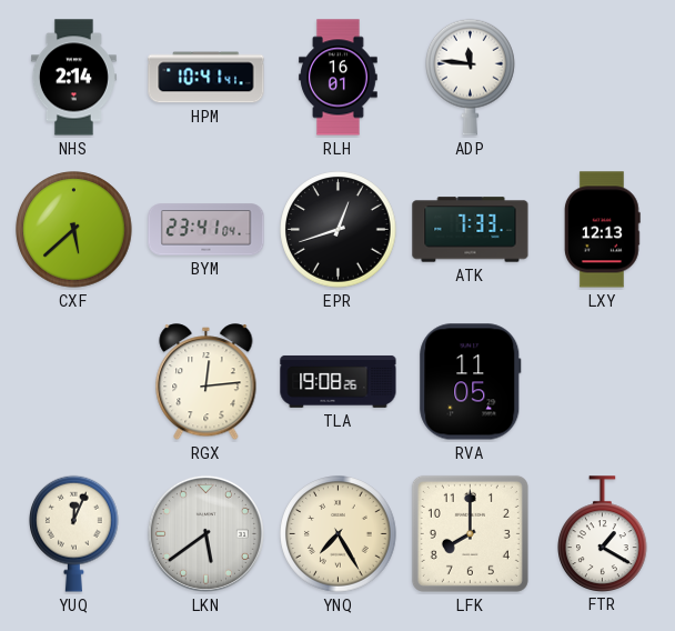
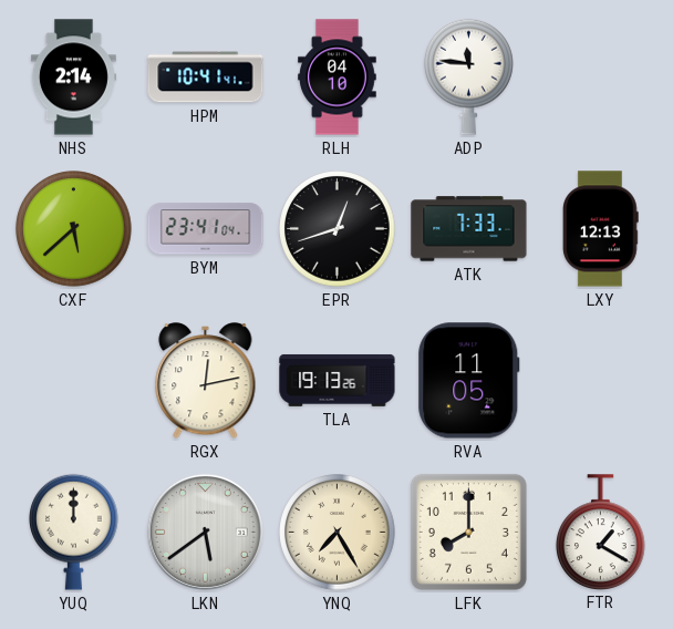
RLH: 16:01 -> 04:10
RGX: 12:14 -> 12:13
TLA: 19:08 -> 19:13
YUQ: 12:04 -> 12:00
